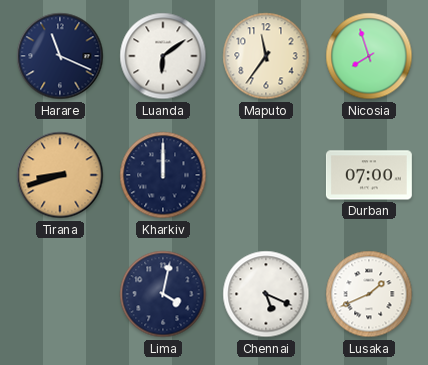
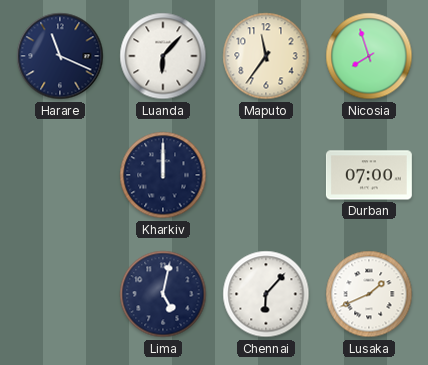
Luanda: 6:09 -> 6:07
Tirana: 8:42 -> none
Lima: 4:02 -> 5:02
Chennai: 5:19 -> 6:07
